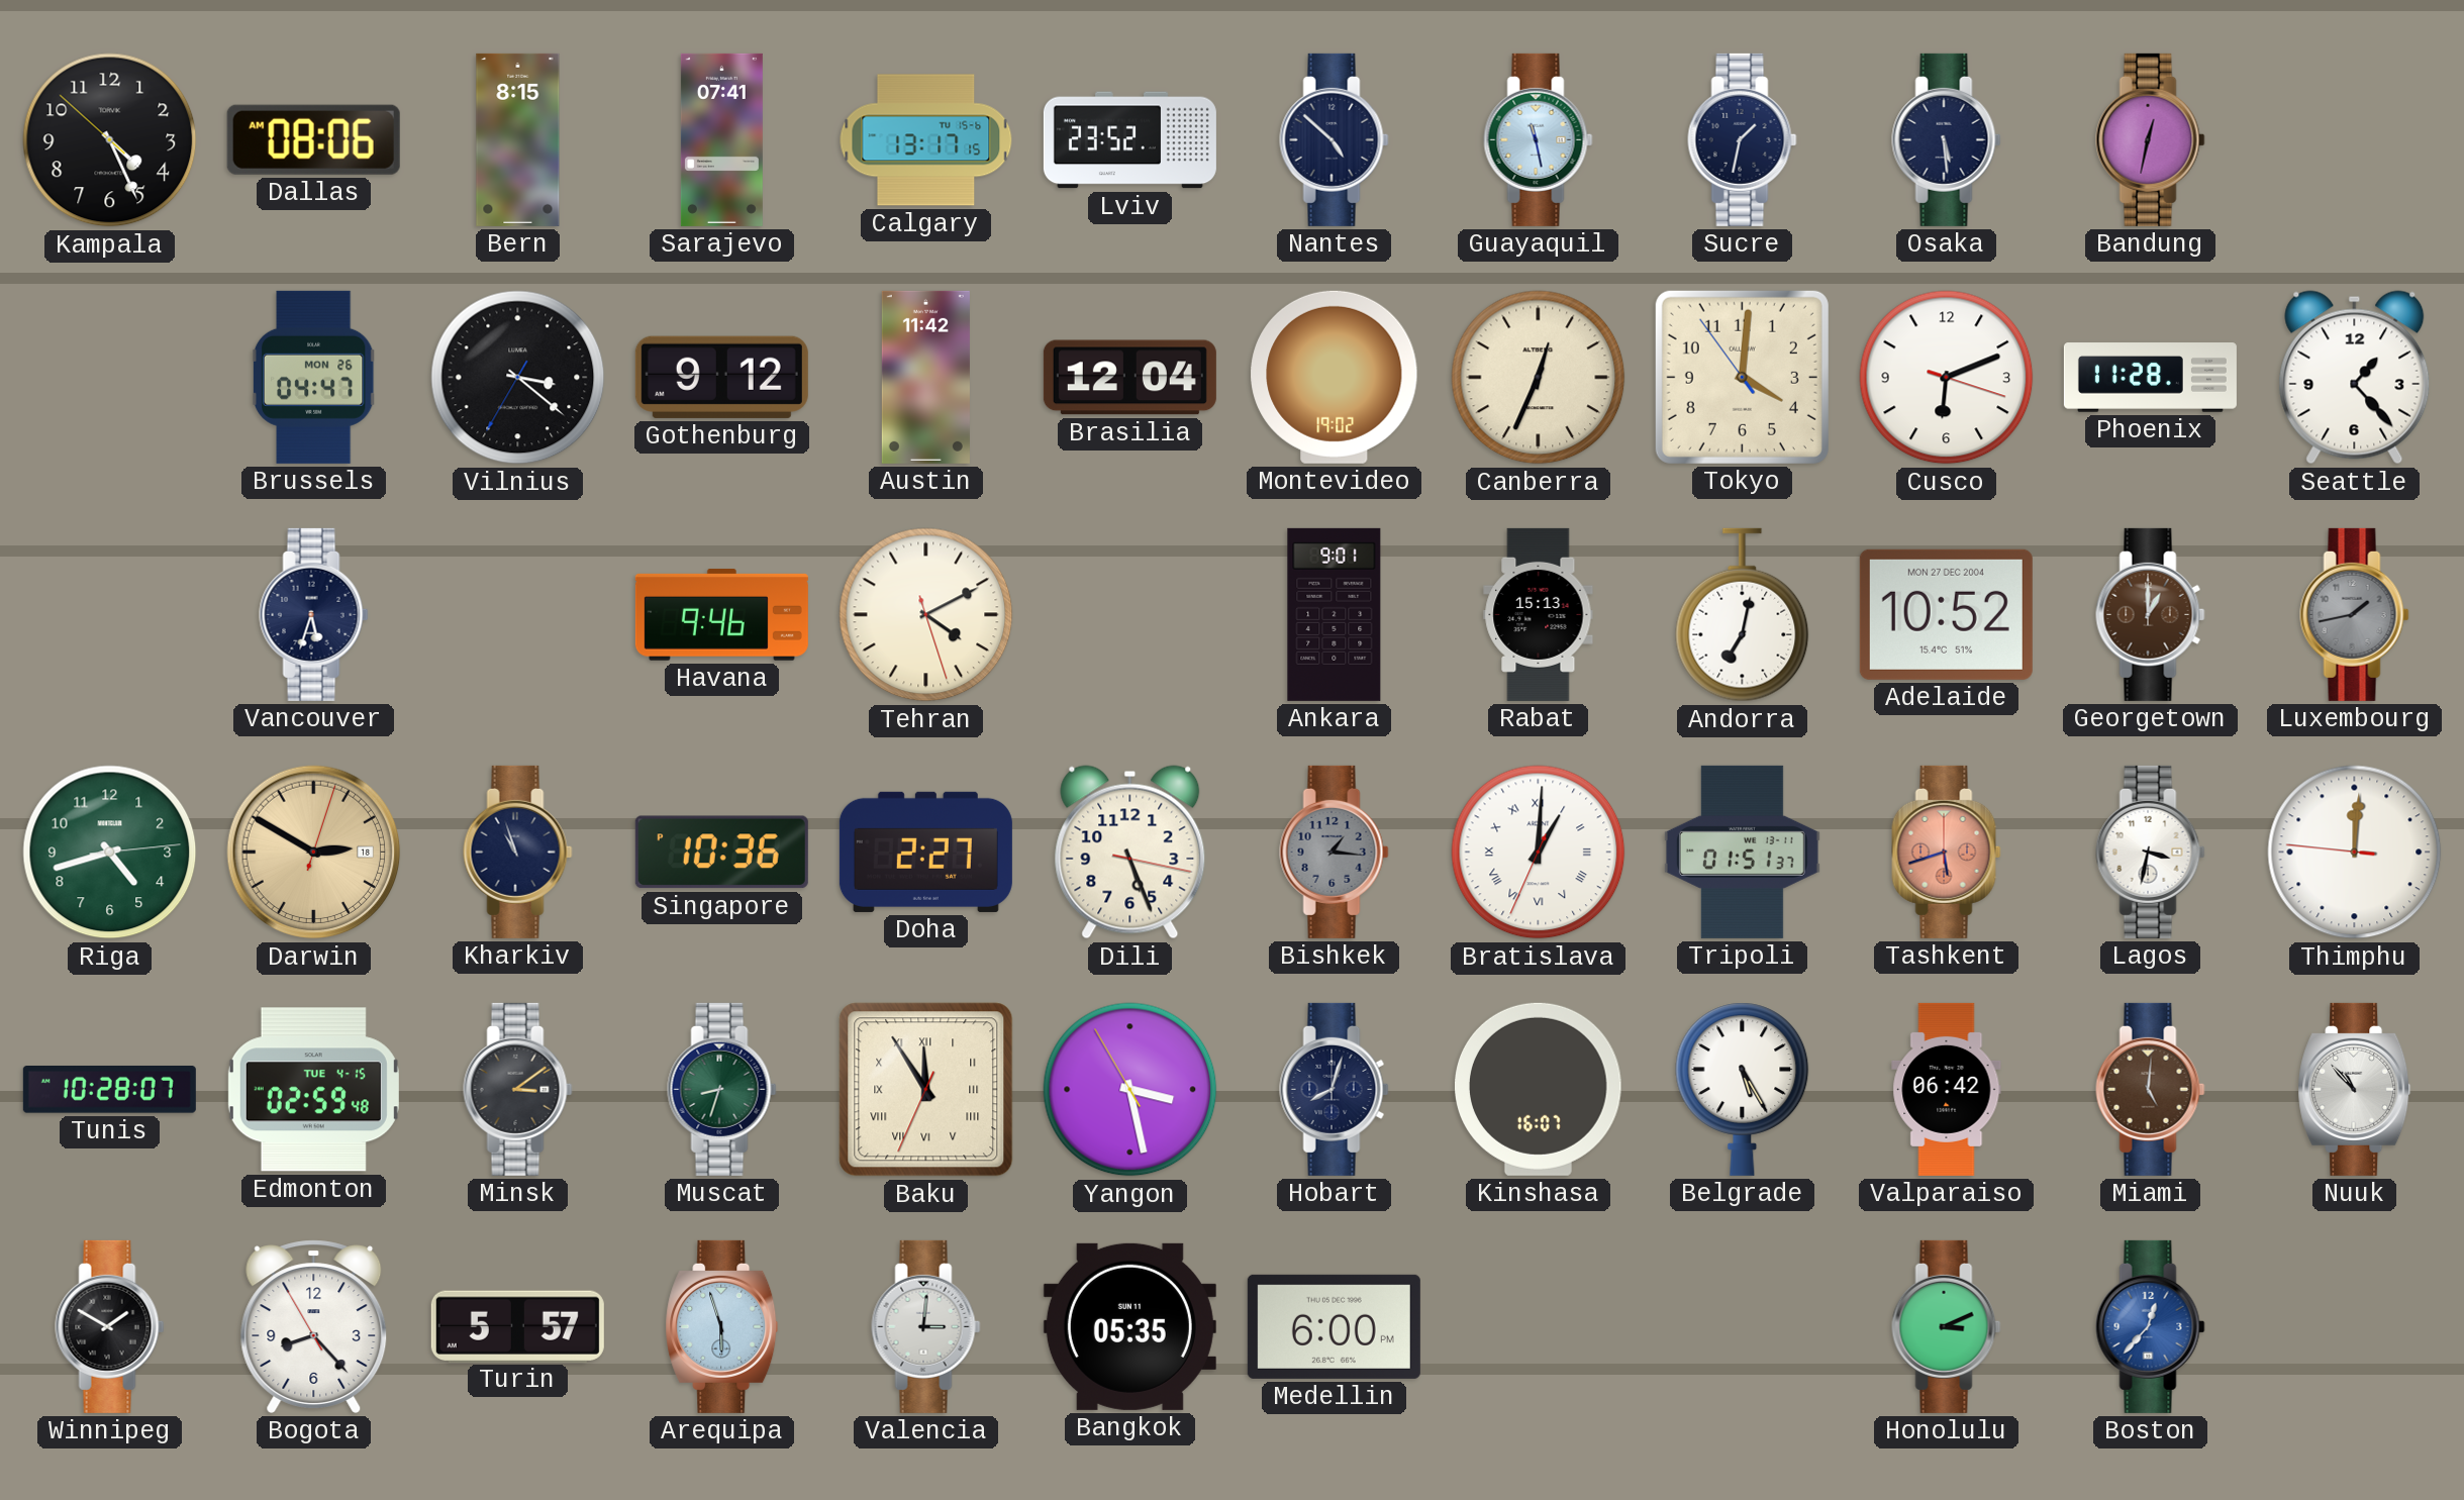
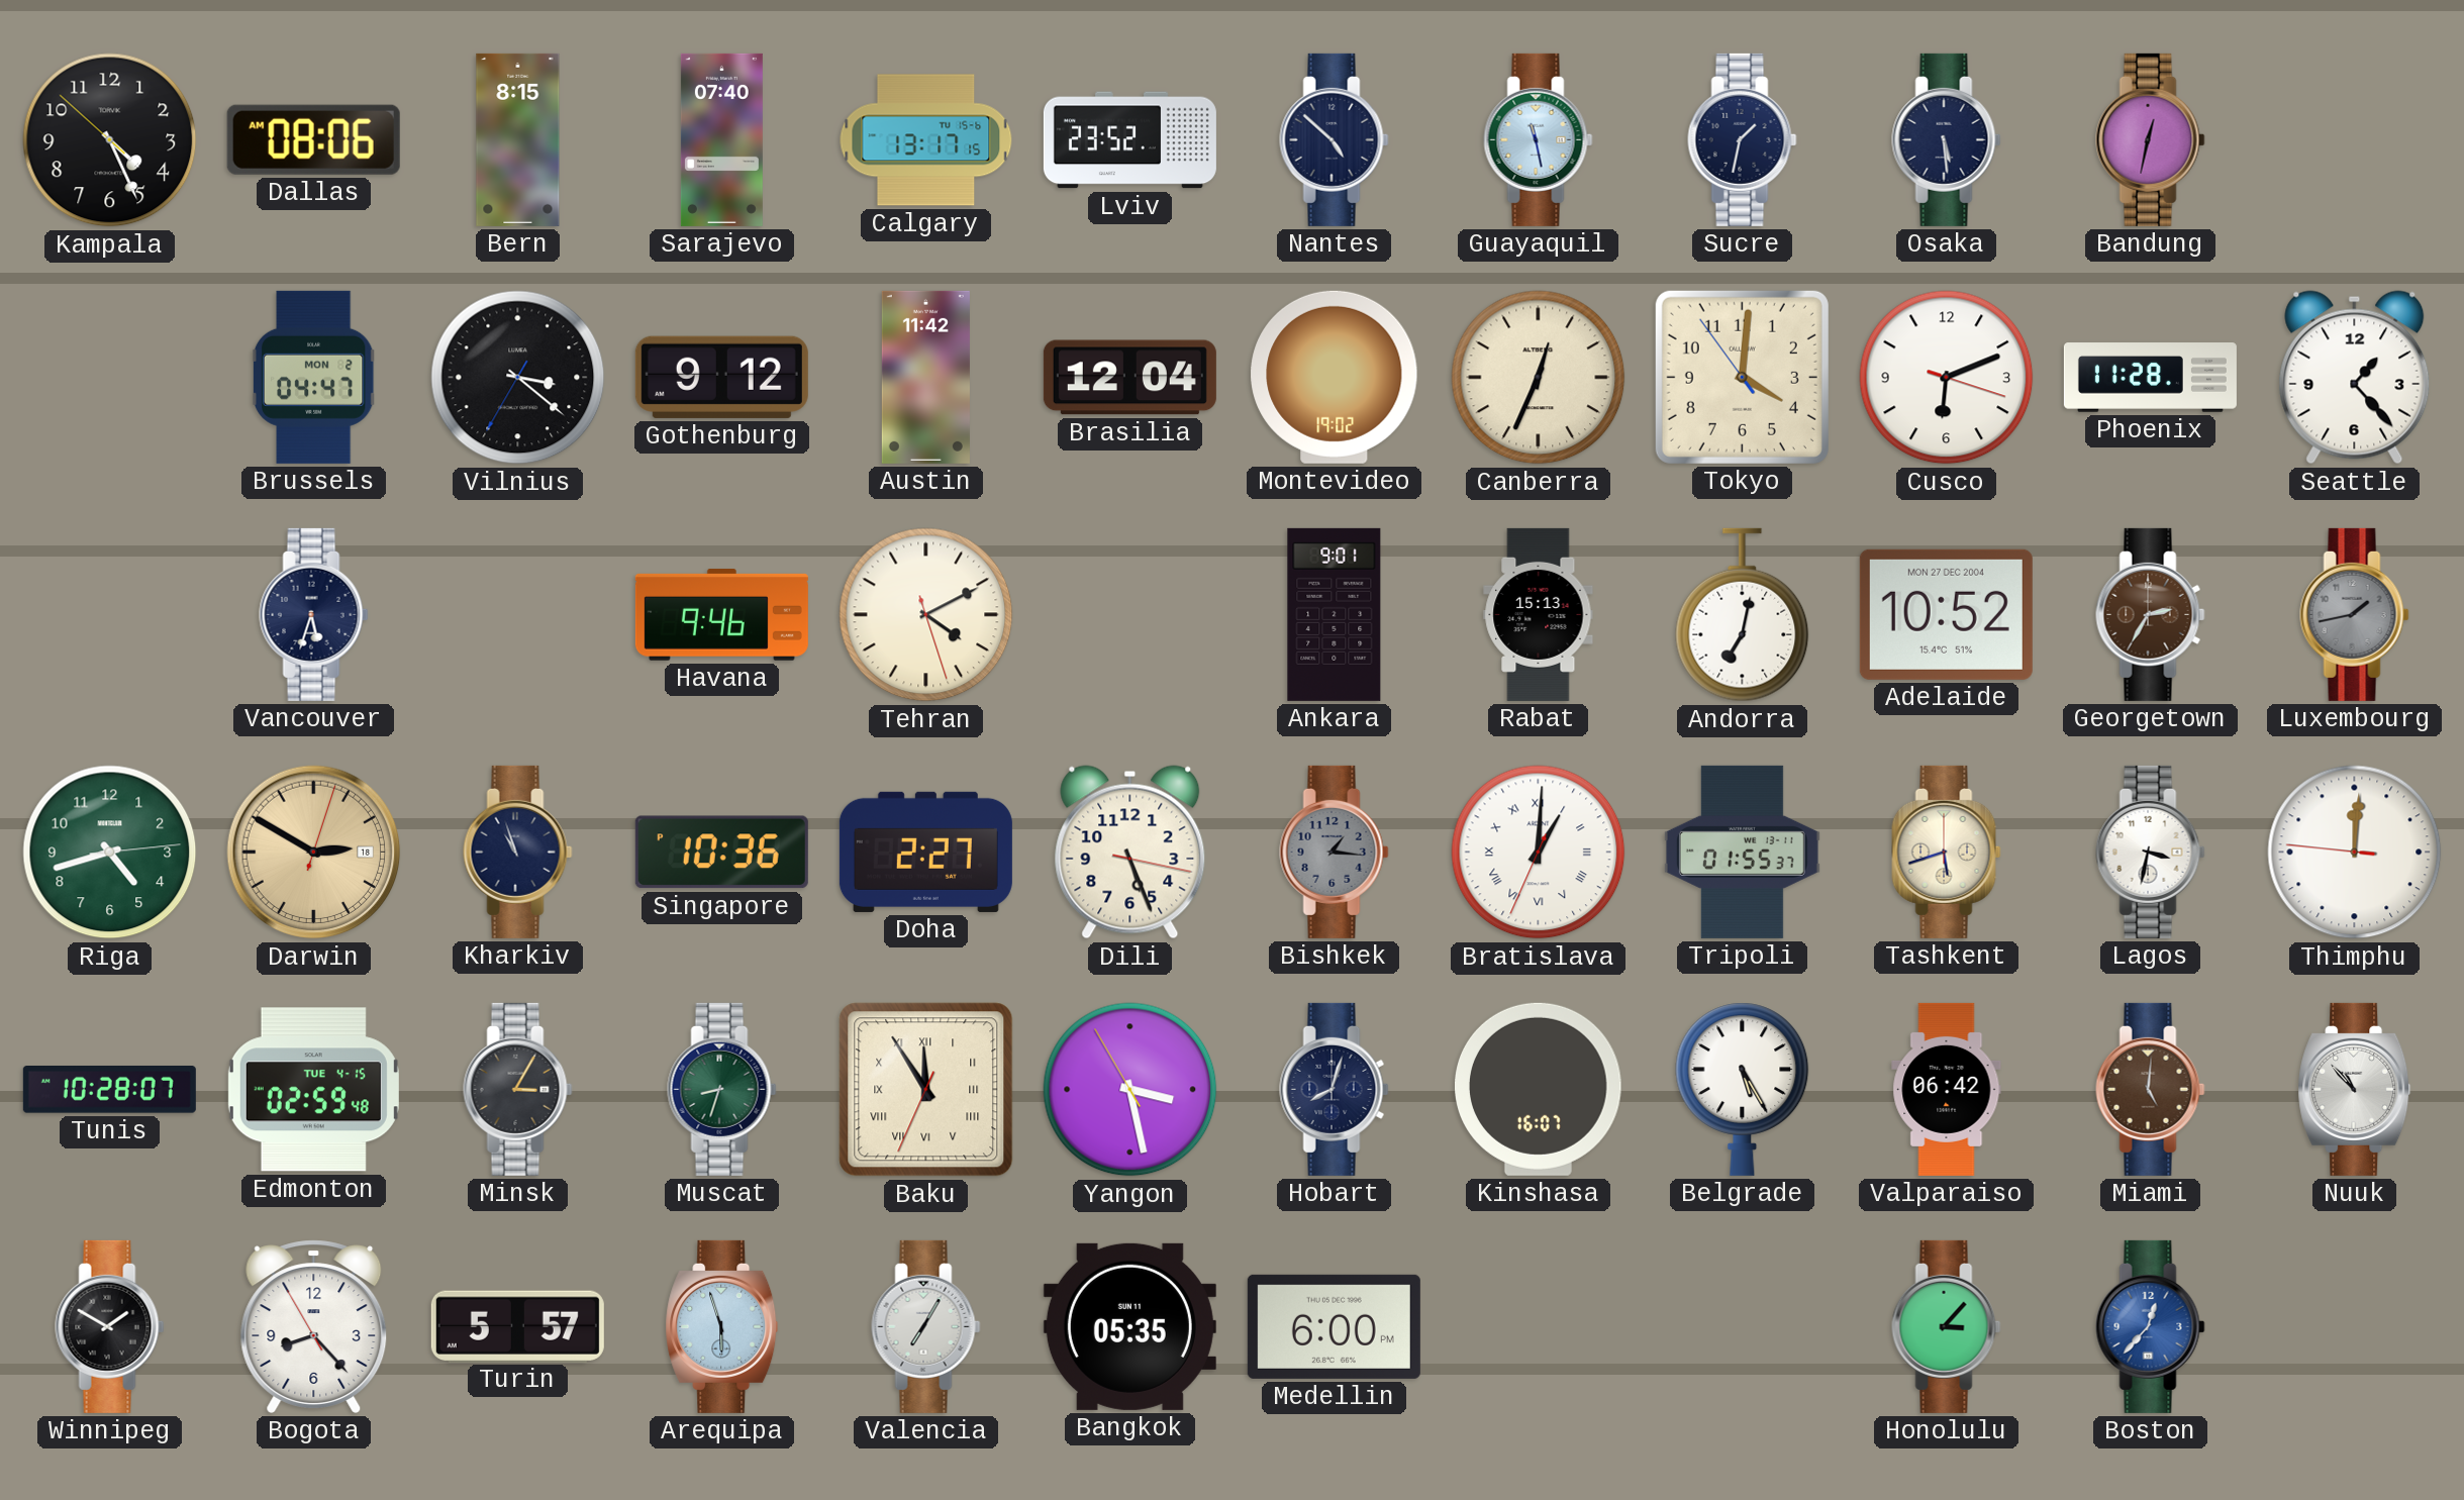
Sarajevo: 07:41 -> 07:40
Brussels date: MON 26 -> MON 2
Georgetown: 1:00 -> 2:35
Tripoli: 01:51 -> 01:55
Tashkent dial: salmon -> cream
Minsk: 3:09 -> 3:05
Valencia: 3:01 -> 7:05
Honolulu: 3:11 -> 3:07
